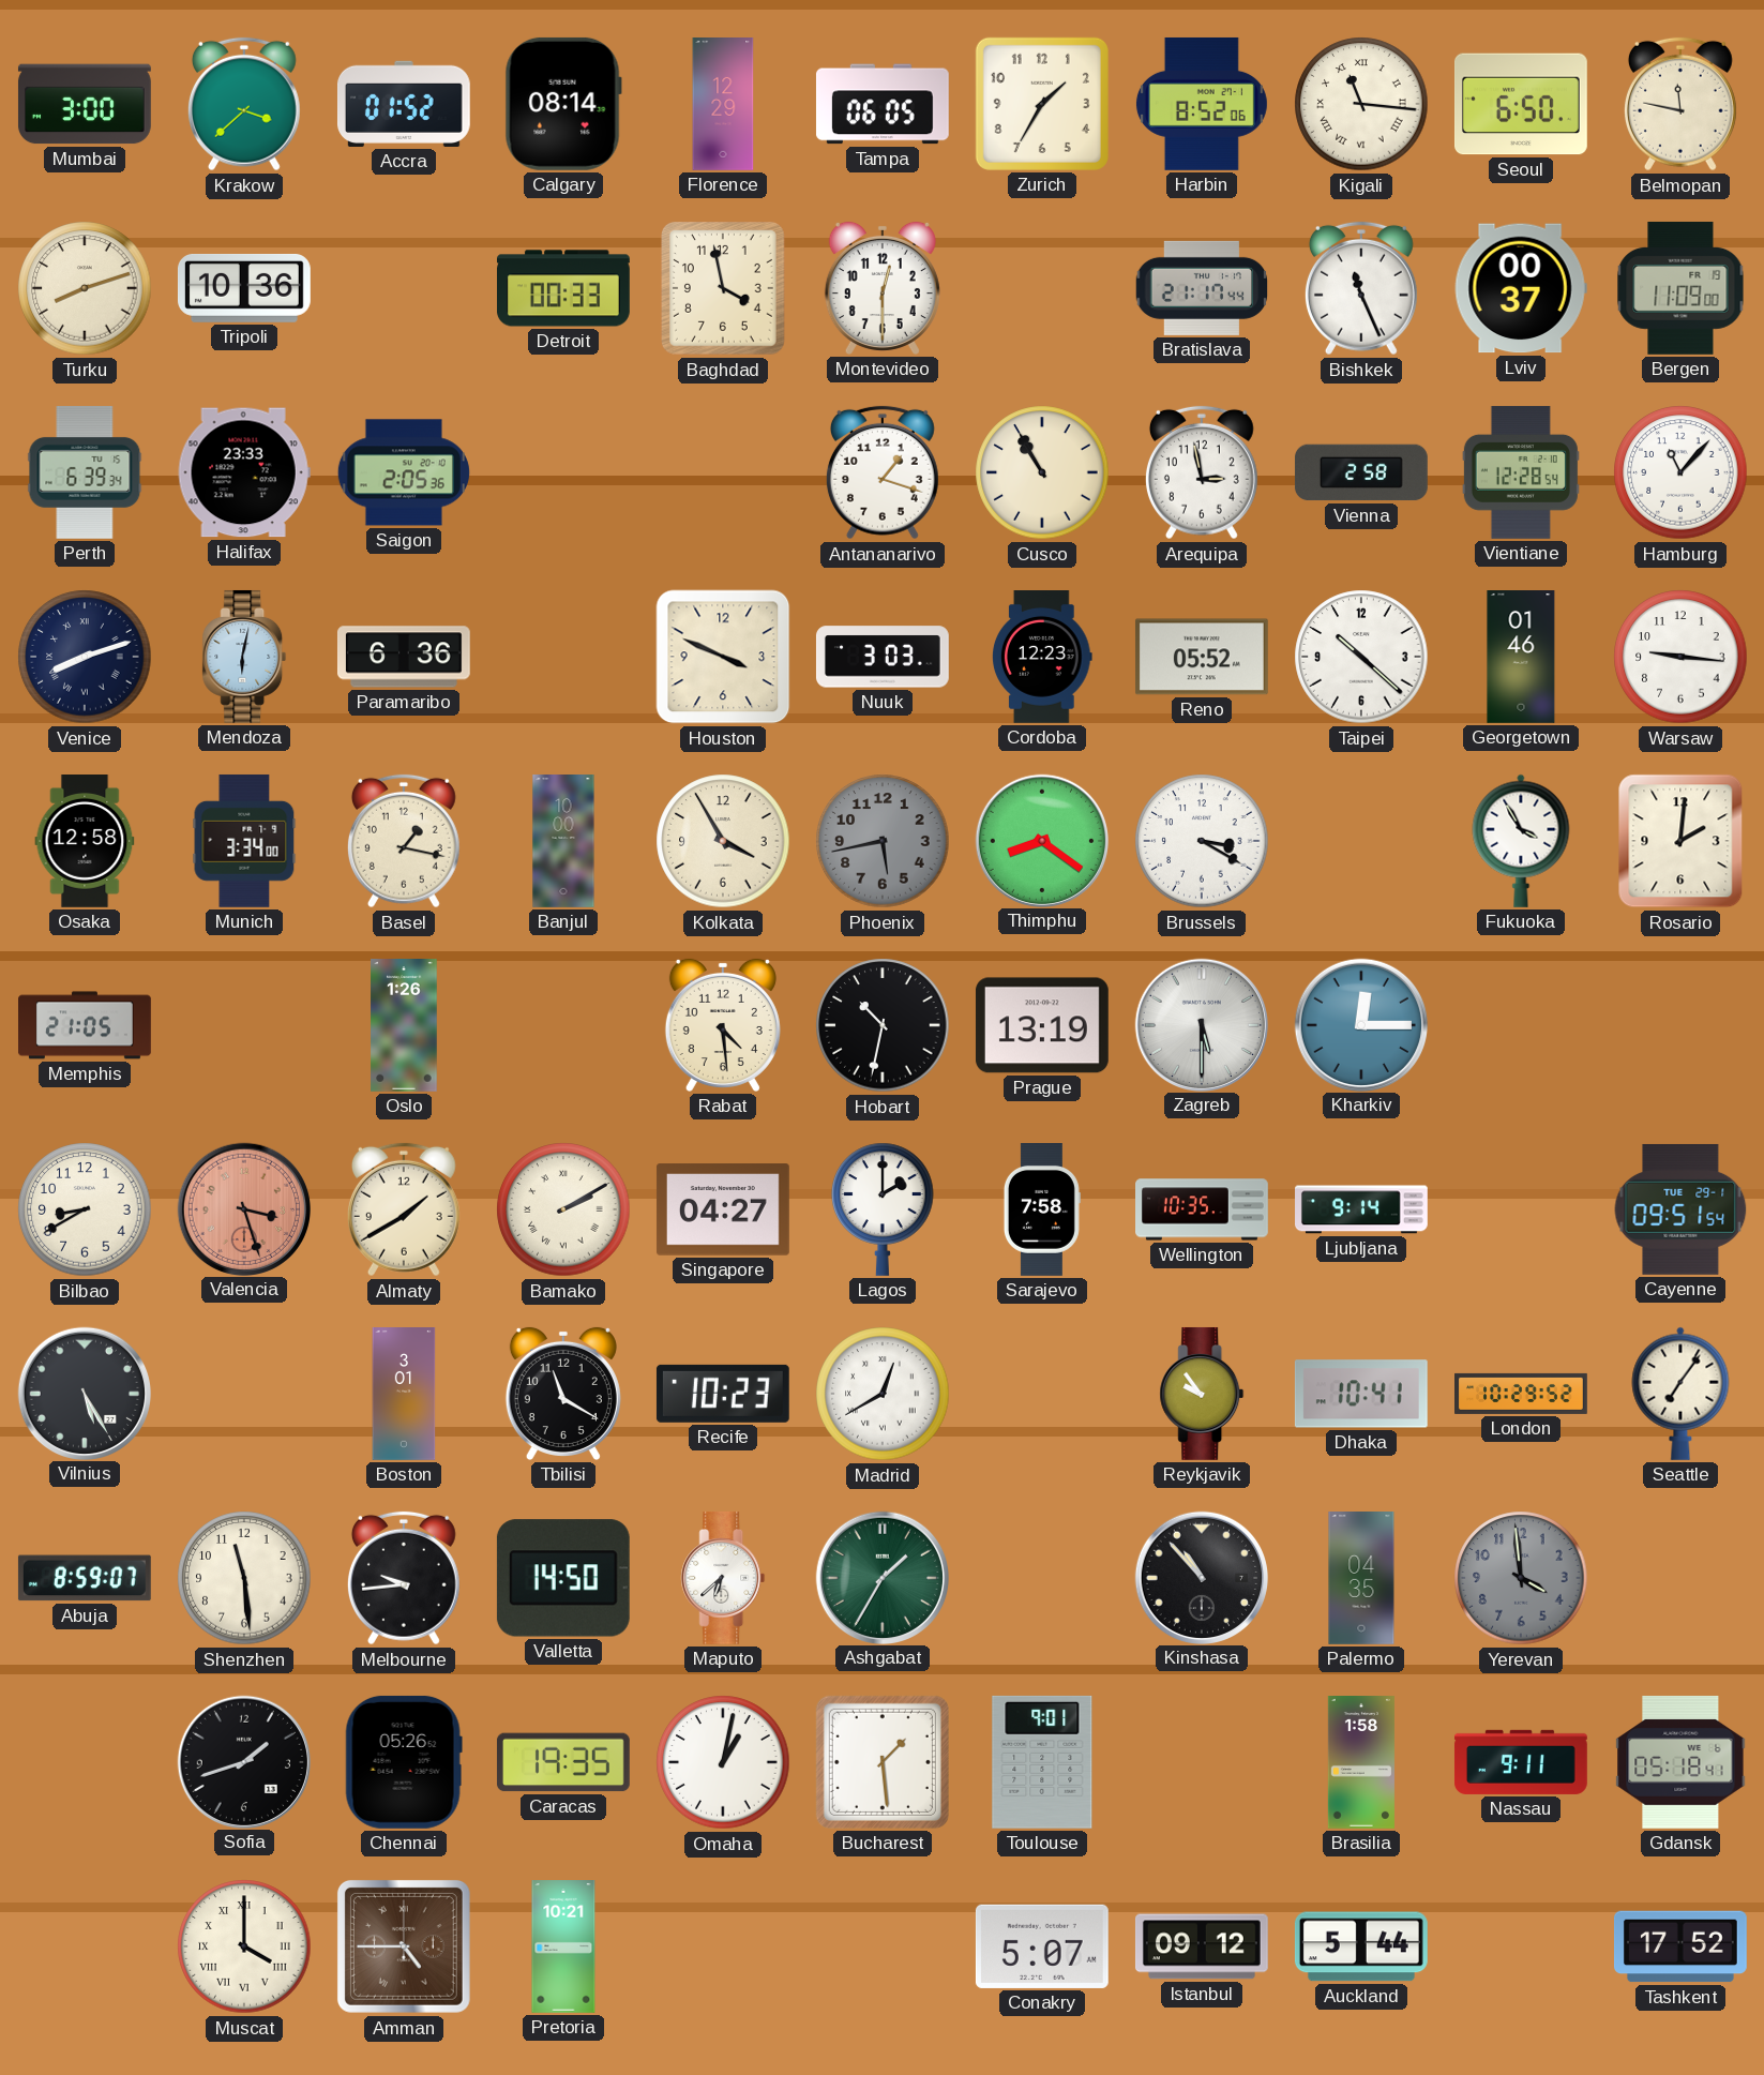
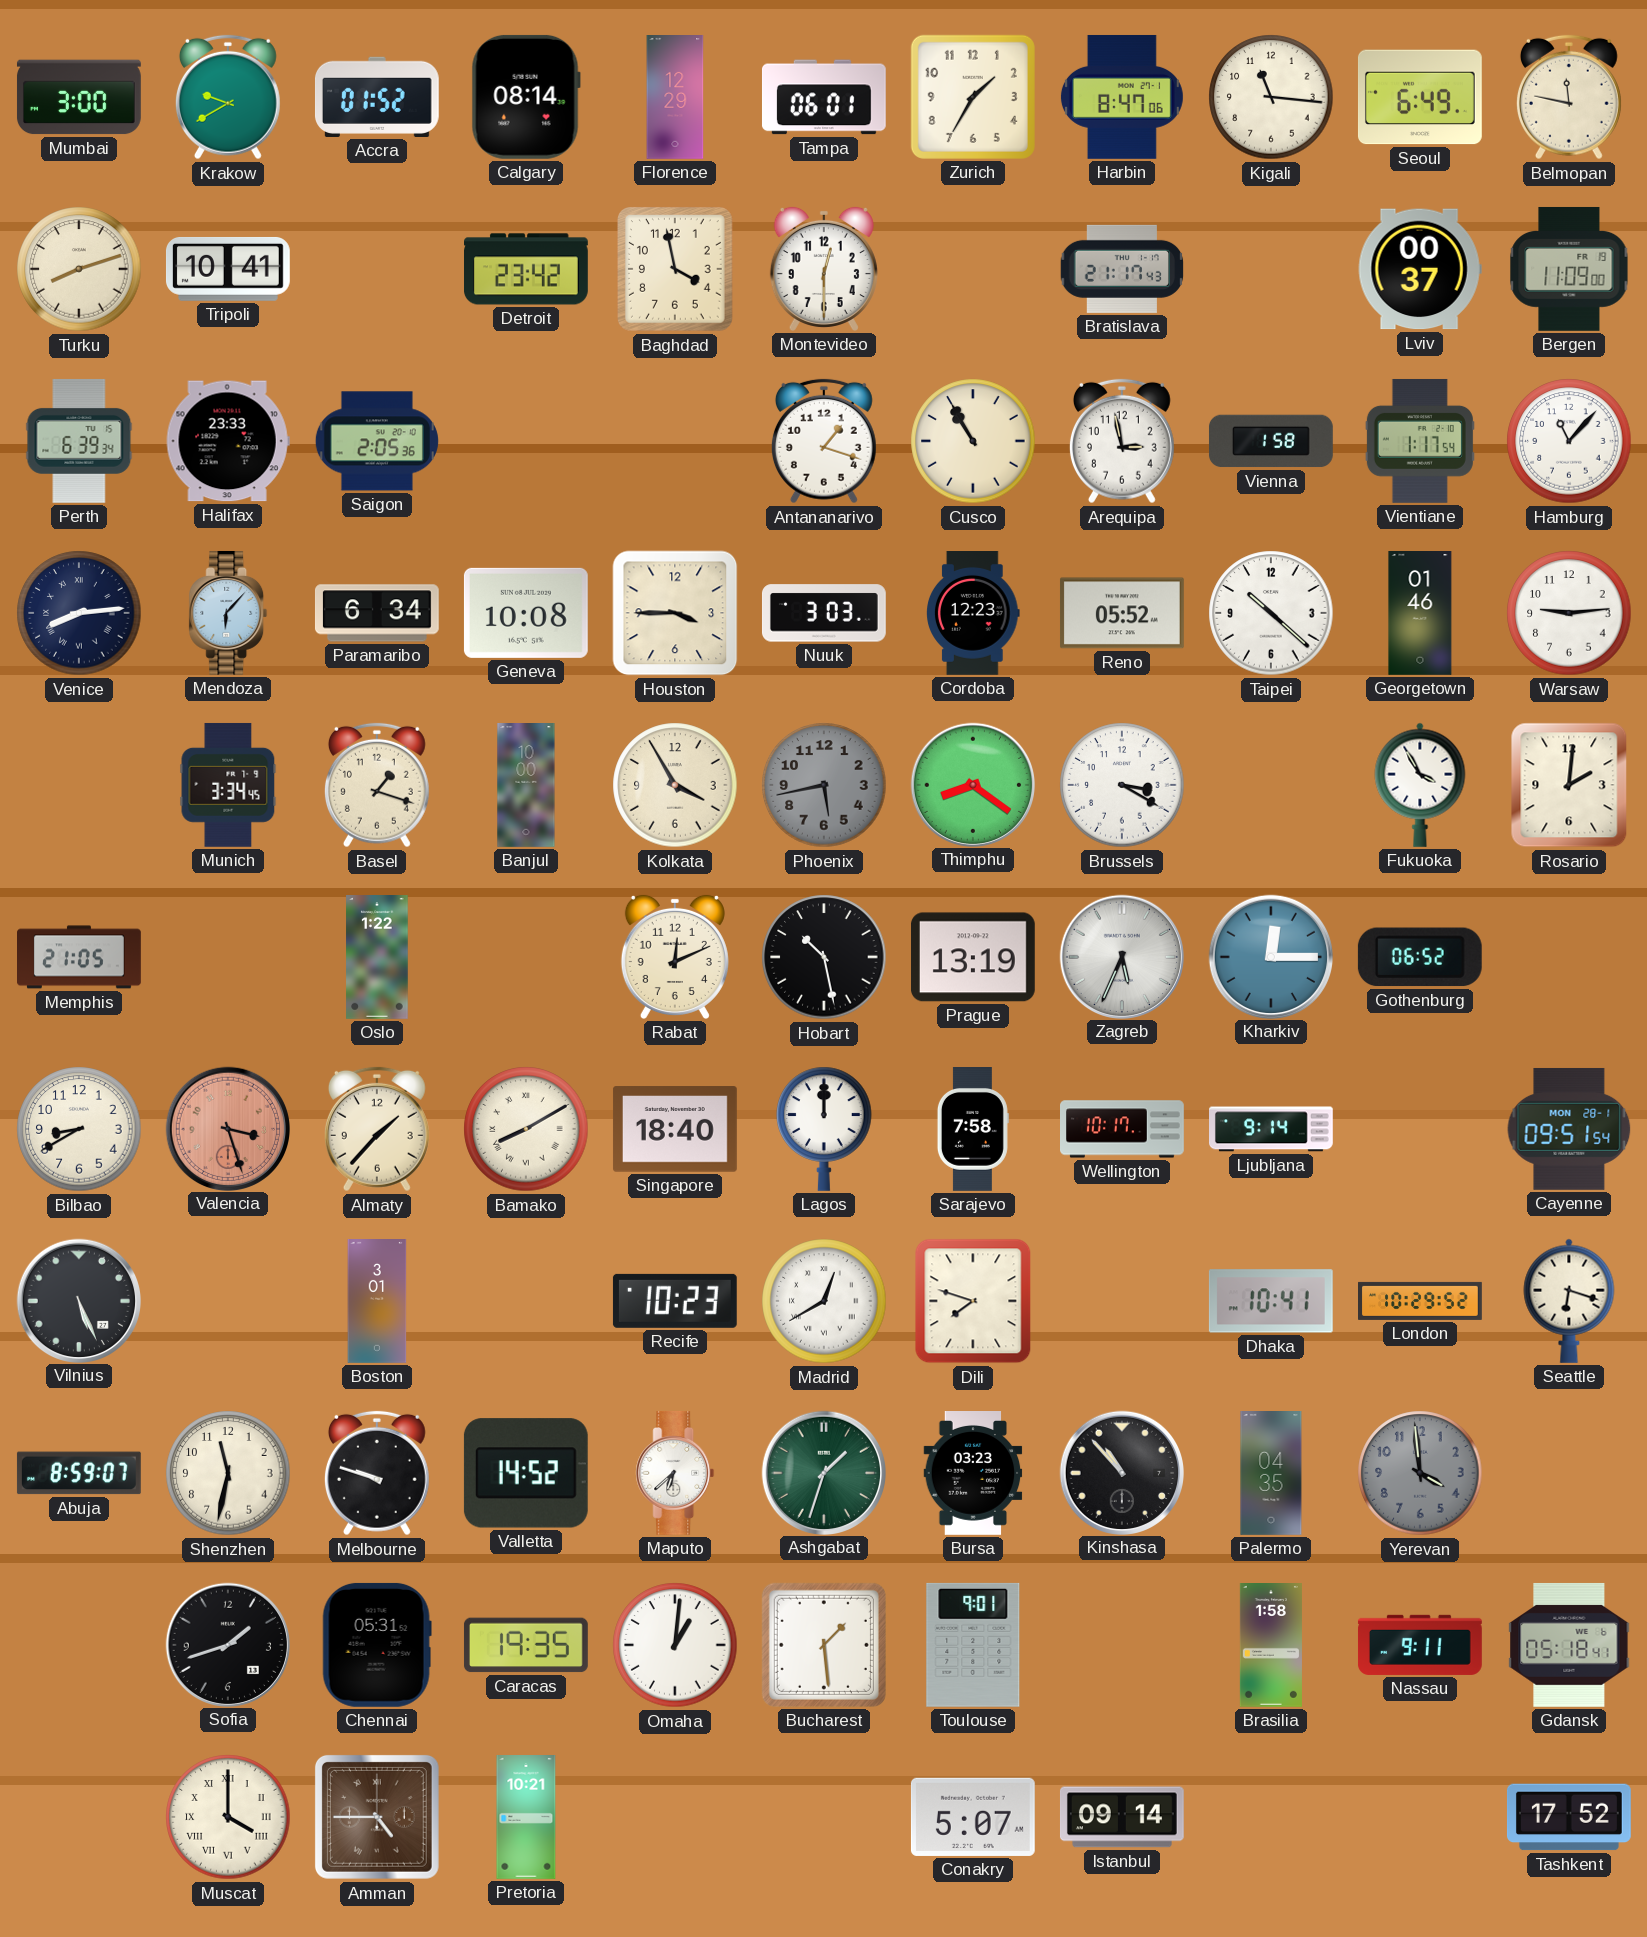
Krakow: 3:38 -> 9:40
Tampa: 06:05 -> 06:01
Harbin: 8:52 -> 8:47
Kigali numerals: Roman -> Arabic
Seoul: 6:50 -> 6:49
Tripoli: 10:36 -> 10:41
Detroit: 00:33 -> 23:42
Bratislava: 21:17:44 -> 21:17:43
Bishkek: 11:26 -> none
Vienna: 2:58 -> 1:58
Vientiane: 12:28 -> 1:17
Venice: 8:12 -> 8:14
Mendoza: 6:02 -> 6:07
Paramaribo: 6:36 -> 6:34
Geneva: none -> 10:08
Houston: 3:49 -> 3:45
Warsaw: 9:16 -> 9:14
Osaka: 12:58 -> none
Munich: 3:34:00 -> 3:34:45
Basel: 1:17 -> 1:18
Oslo: 1:26 -> 1:22
Rabat: 4:29 -> 12:11
Hobart: 10:32 -> 10:28
Zagreb: 5:30 -> 5:34
Gothenburg: none -> 06:52
Almaty: 1:40 -> 1:37
Bamako: 2:10 -> 8:10
Singapore: 04:27 -> 18:40
Lagos: 2:00 -> 12:00
Wellington: 10:35 -> 10:17
Cayenne date: TUE 29-1 -> MON 28-1
Vilnius: 5:25 -> 5:26
Tbilisi: 11:20 -> none
Dili: none -> 7:48
Reykjavik: 9:54 -> none
Seattle: 7:06 -> 6:18
Shenzhen: 11:29 -> 11:32
Melbourne: 9:44 -> 9:48
Valletta: 14:50 -> 14:52
Ashgabat: 1:35 -> 1:33
Bursa: none -> 03:23
Chennai: 05:26 -> 05:31
Omaha: 1:02 -> 1:01
Istanbul: 09:12 -> 09:14
Auckland: 5:44 -> none
